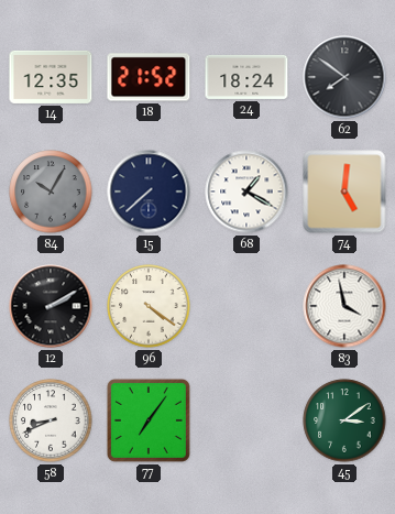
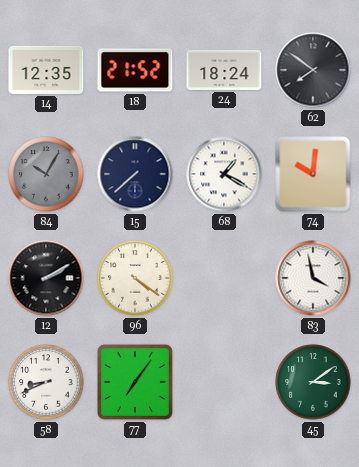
74: 5:01 -> 10:01
